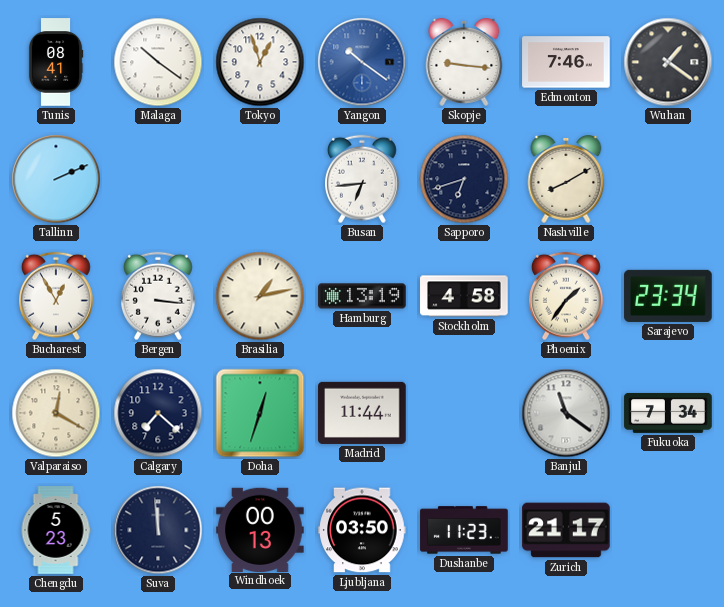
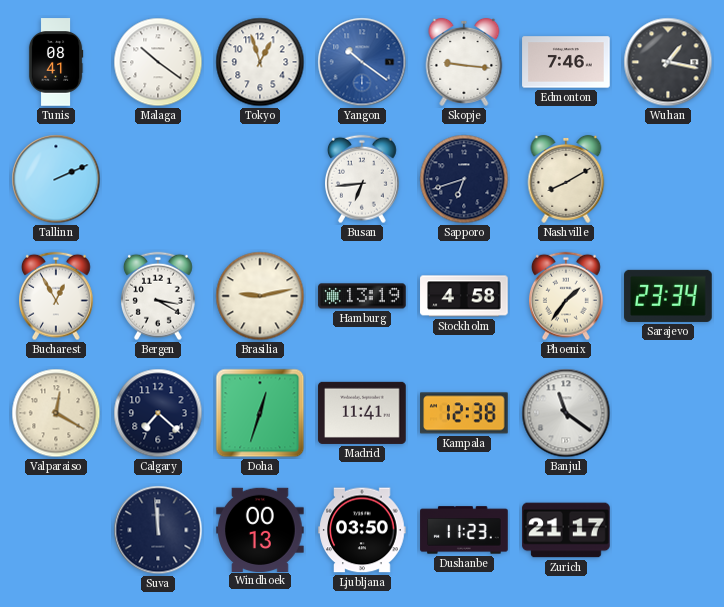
Wuhan: 1:21 -> 1:17
Bergen: 3:16 -> 3:20
Brasilia: 1:13 -> 9:13
Madrid: 11:44 -> 11:41
Kampala: none -> 12:38
Fukuoka: 7:34 -> none
Chengdu: 5:23 -> none
